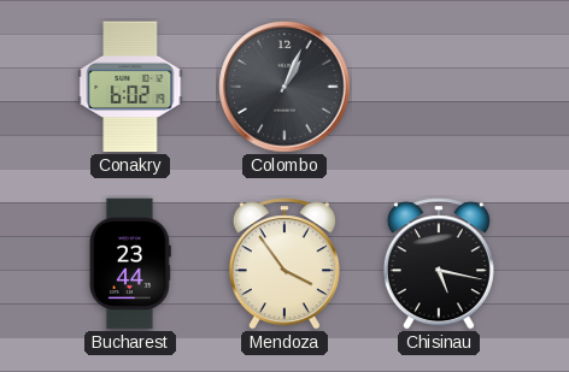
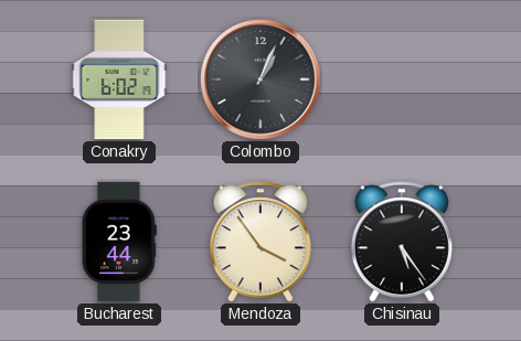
Chisinau: 5:17 -> 5:24
